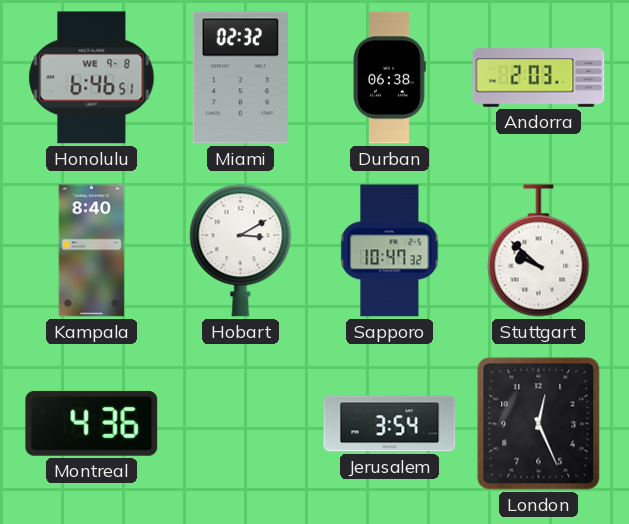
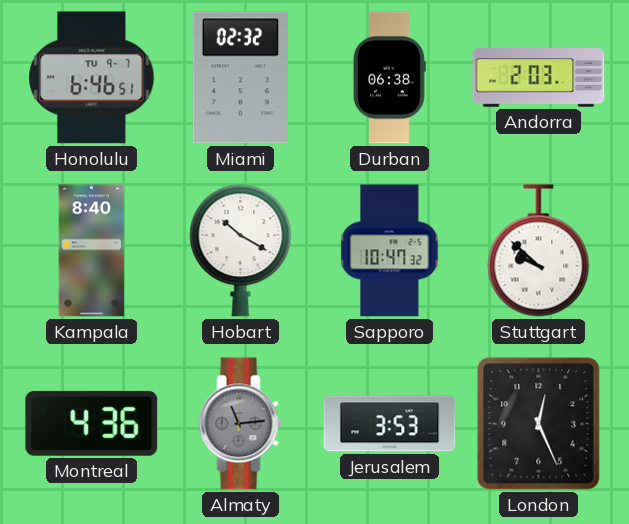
Honolulu date: WE 9-8 -> TU 9-7
Hobart: 3:10 -> 10:20
Almaty: none -> 11:14
Jerusalem: 3:54 -> 3:53
